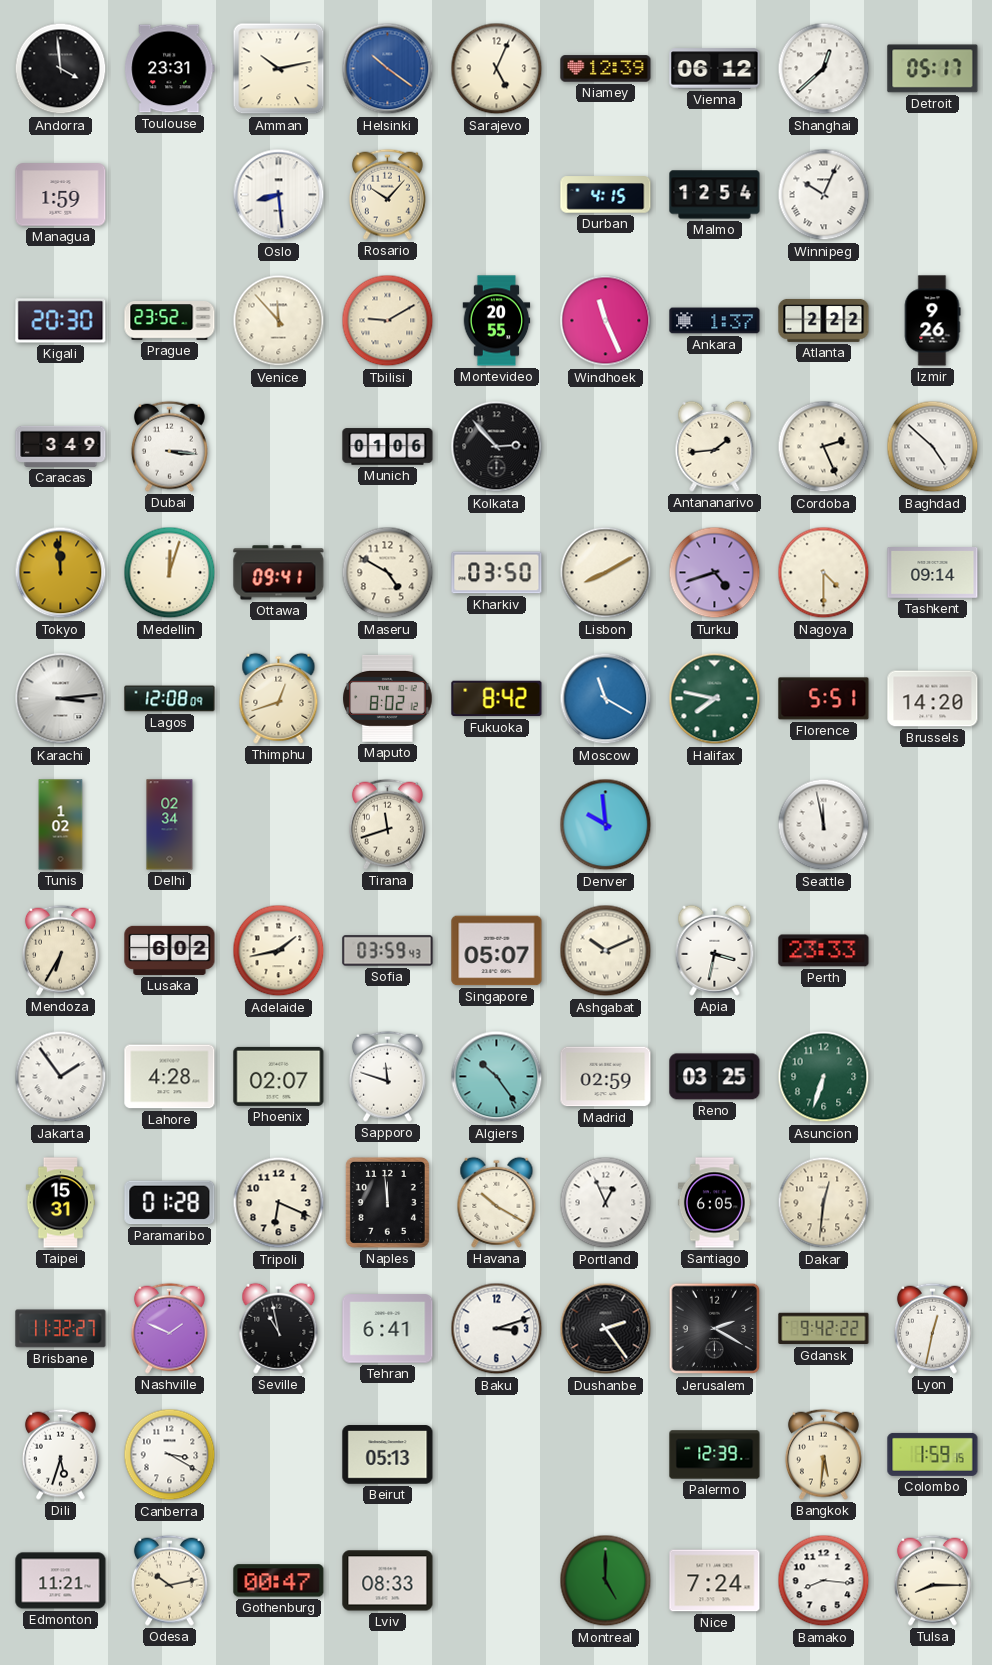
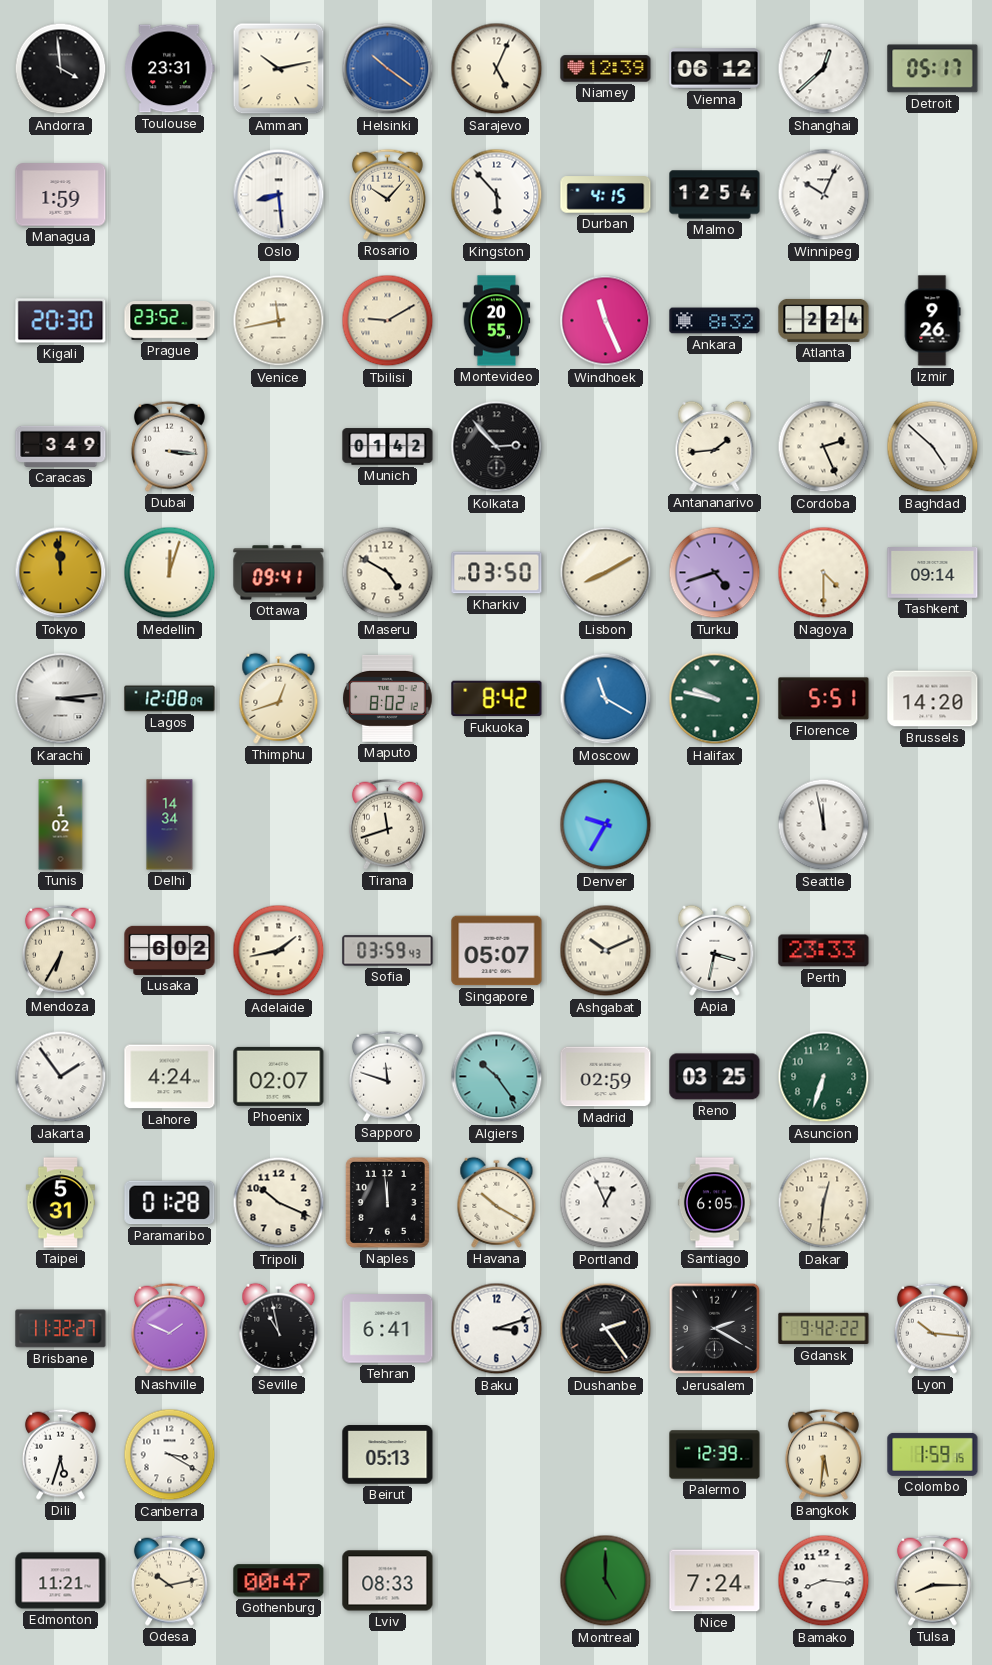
Kingston: none -> 5:53
Venice: 11:53 -> 11:43
Ankara: 1:37 -> 8:32
Atlanta: 2:22 -> 2:24
Munich: 01:06 -> 01:42
Halifax: 7:47 -> 9:47
Delhi: 02:34 -> 14:34
Denver: 9:59 -> 9:35
Lahore: 4:28 -> 4:24
Taipei: 15:31 -> 5:31
Tripoli: 6:19 -> 10:19
Lyon: 12:32 -> 10:16
